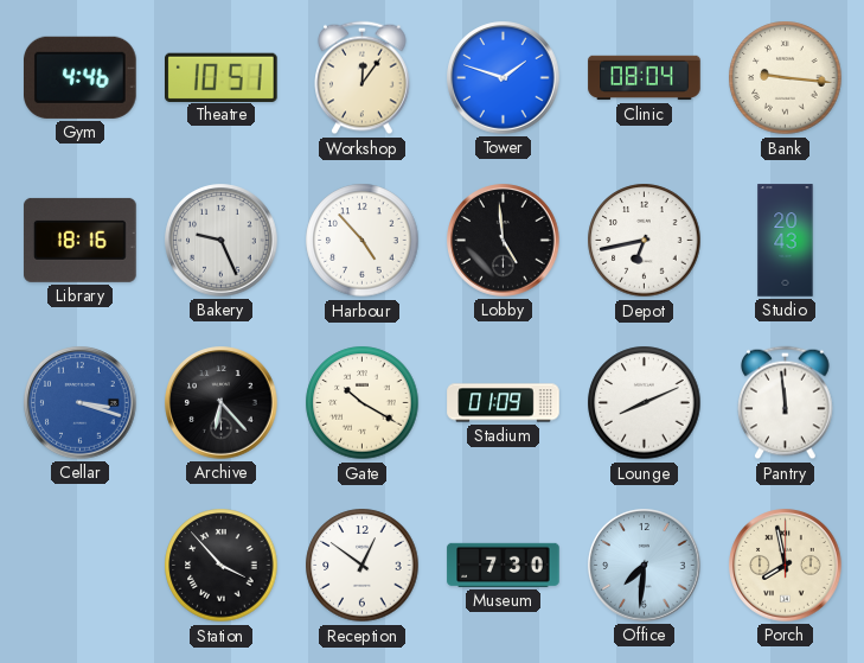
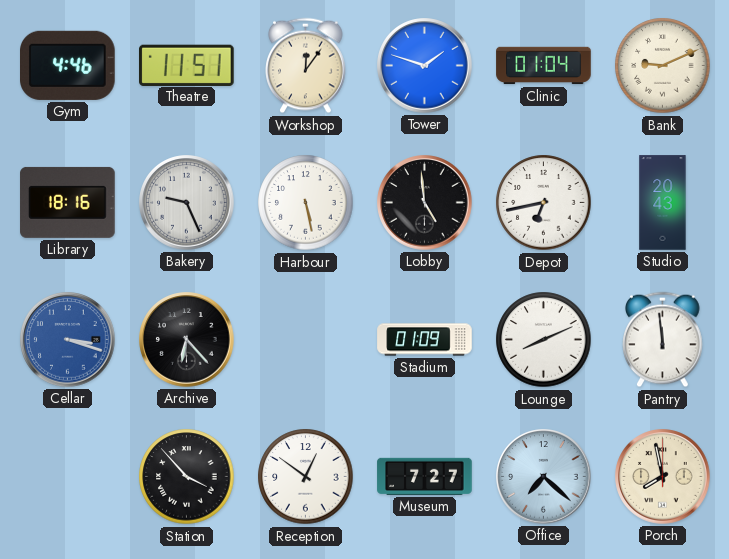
Theatre: 10:51 -> 11:51
Clinic: 08:04 -> 01:04
Bank: 9:16 -> 9:11
Harbour: 4:53 -> 5:28
Gate: 10:20 -> none
Museum: 7:30 -> 7:27
Office: 7:31 -> 7:22
